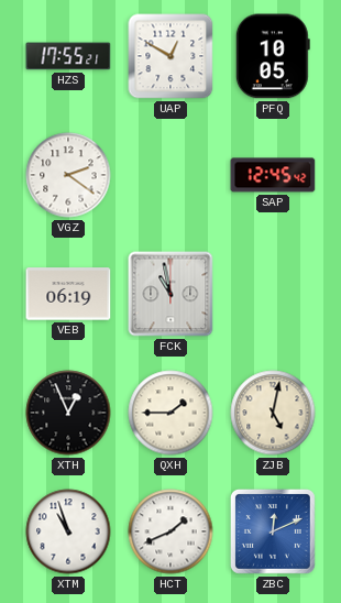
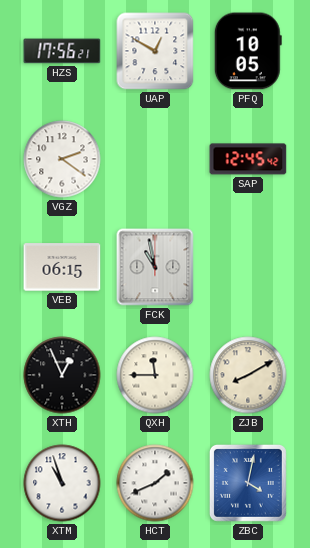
HZS: 17:55 -> 17:56
VEB: 06:19 -> 06:15
QXH: 1:45 -> 11:45
ZJB: 5:02 -> 8:10
ZBC: 12:11 -> 4:02
